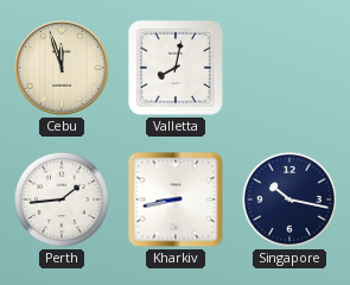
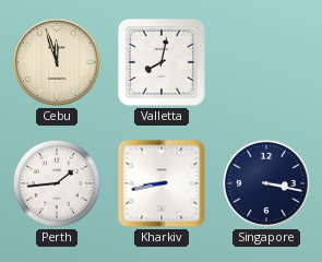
Singapore: 10:17 -> 3:17
